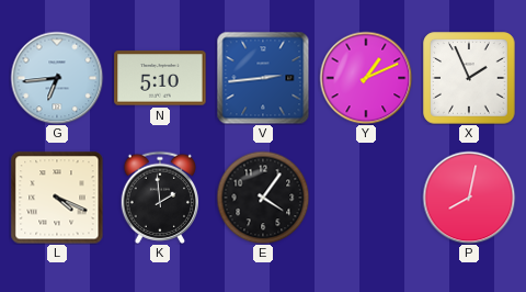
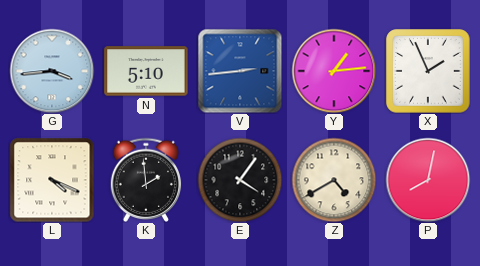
G: 6:44 -> 3:44
Y: 1:11 -> 1:14
Z: none -> 4:40
